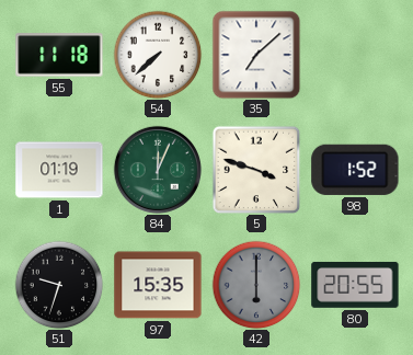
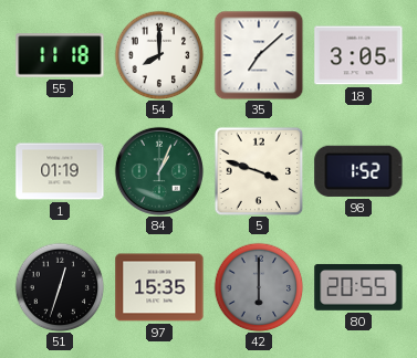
54: 7:38 -> 8:00
18: none -> 3:05
84: 12:04 -> 1:04
51: 9:33 -> 12:33
